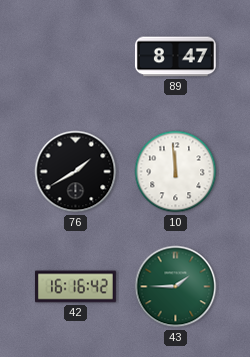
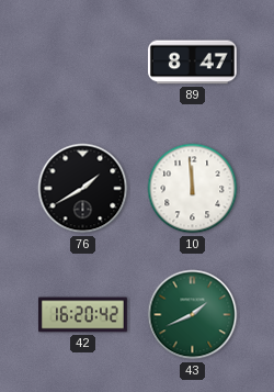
42: 16:16 -> 16:20
43: 1:45 -> 1:41
